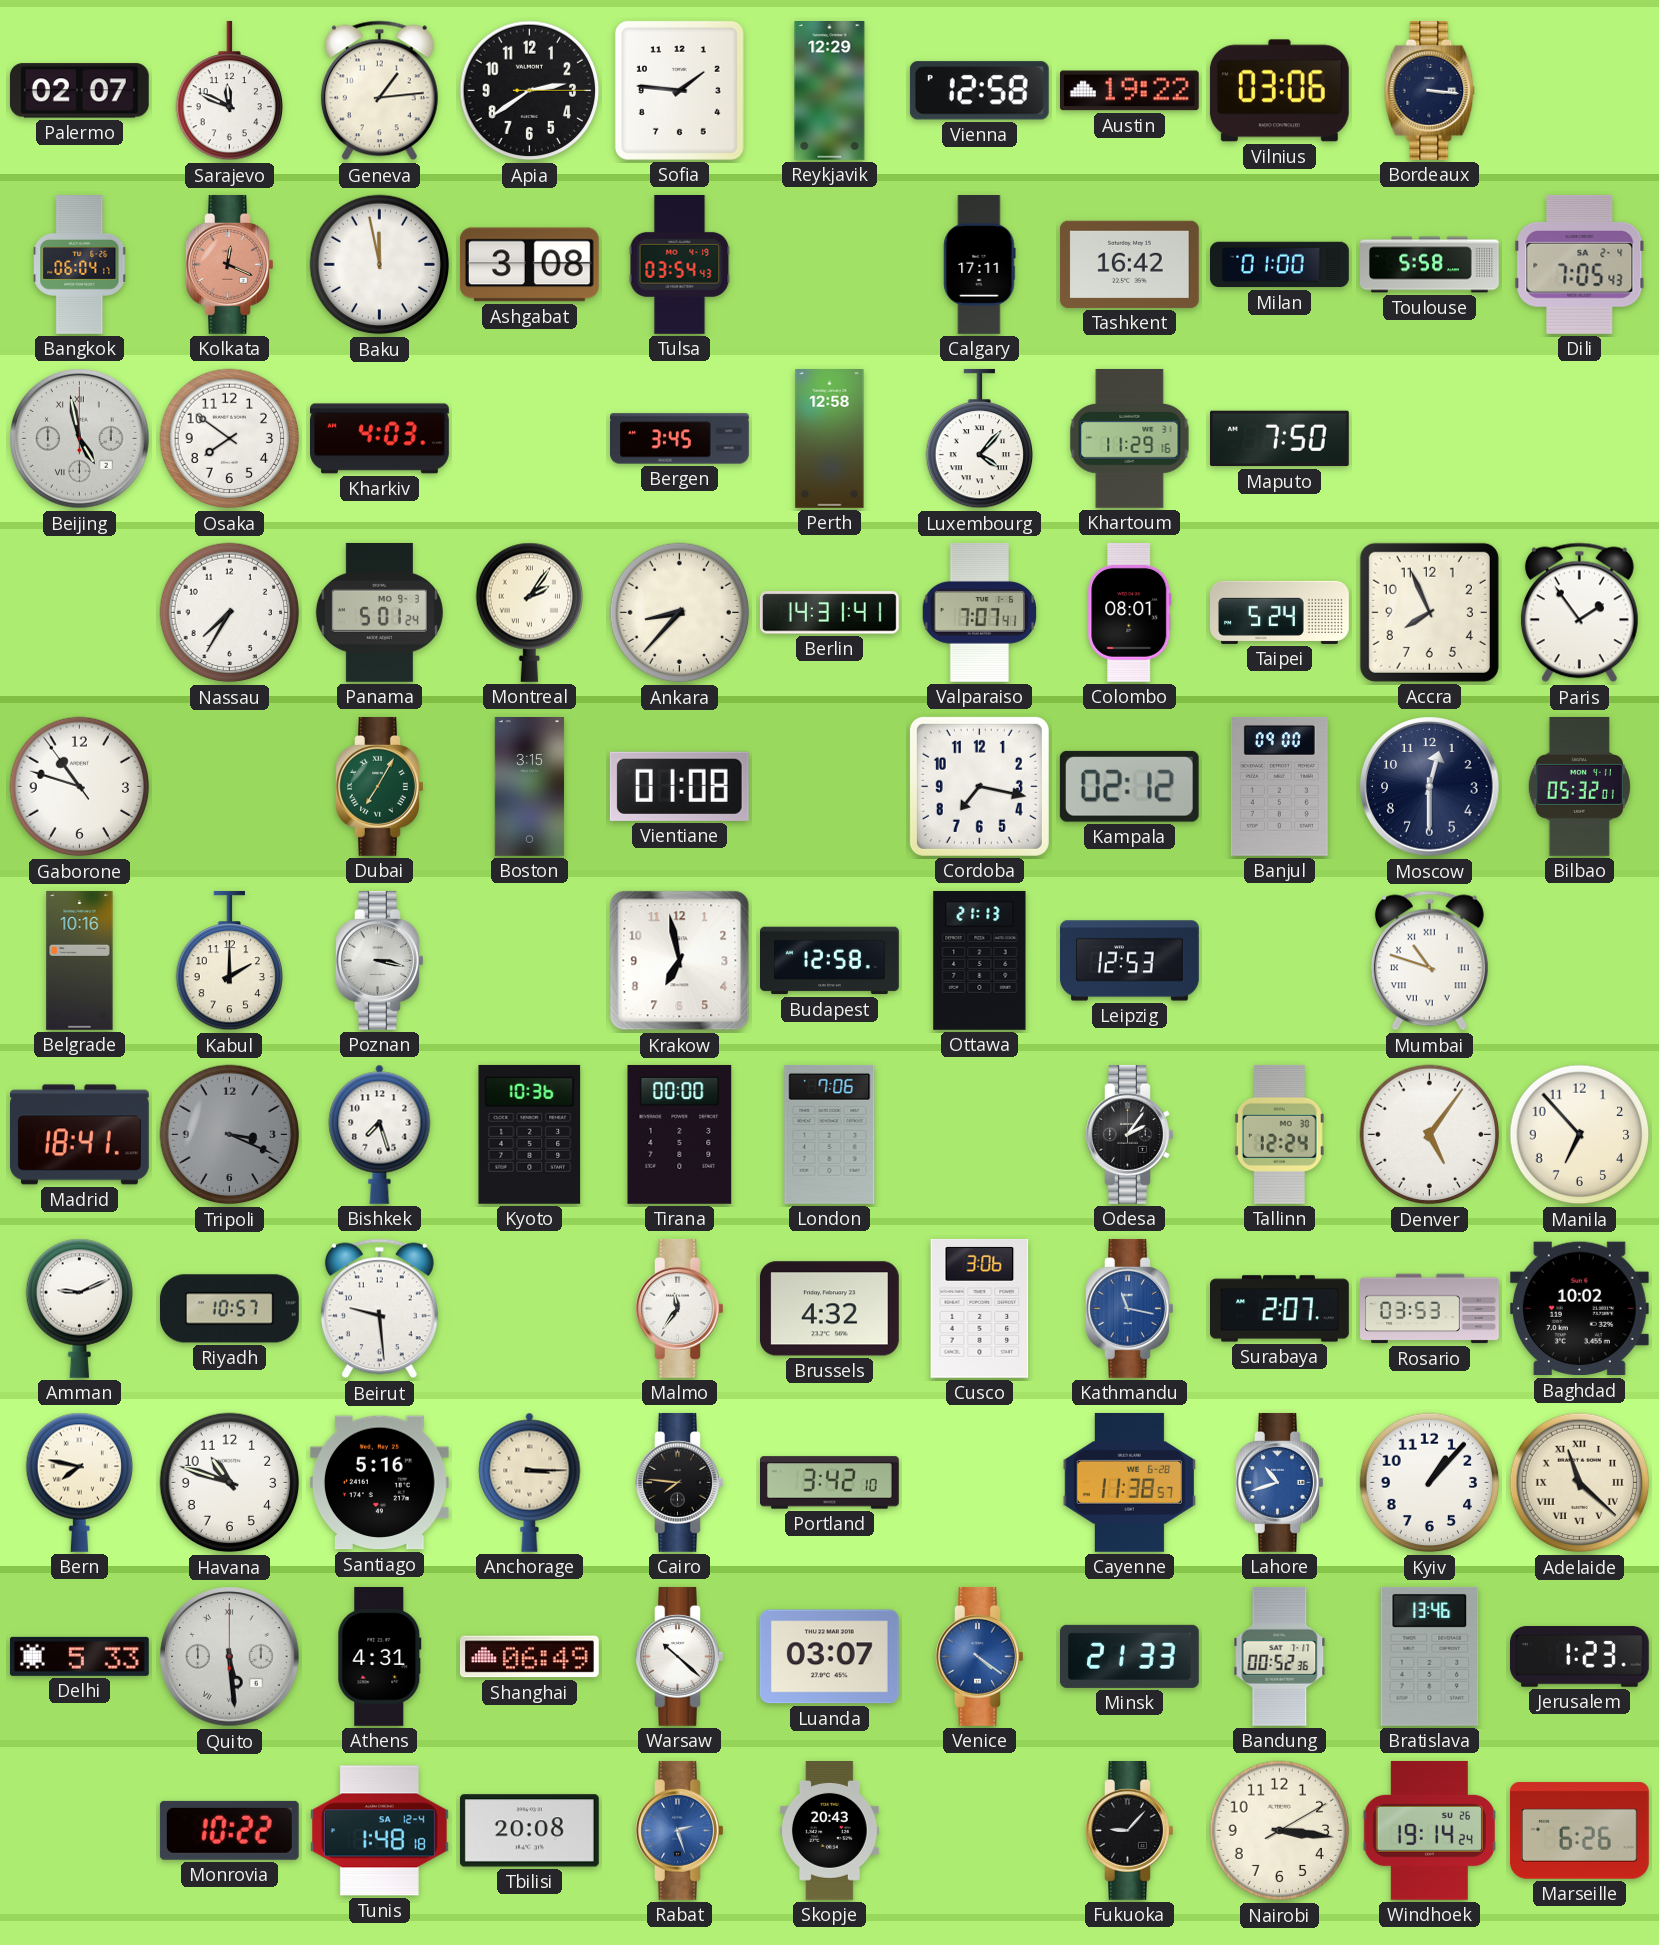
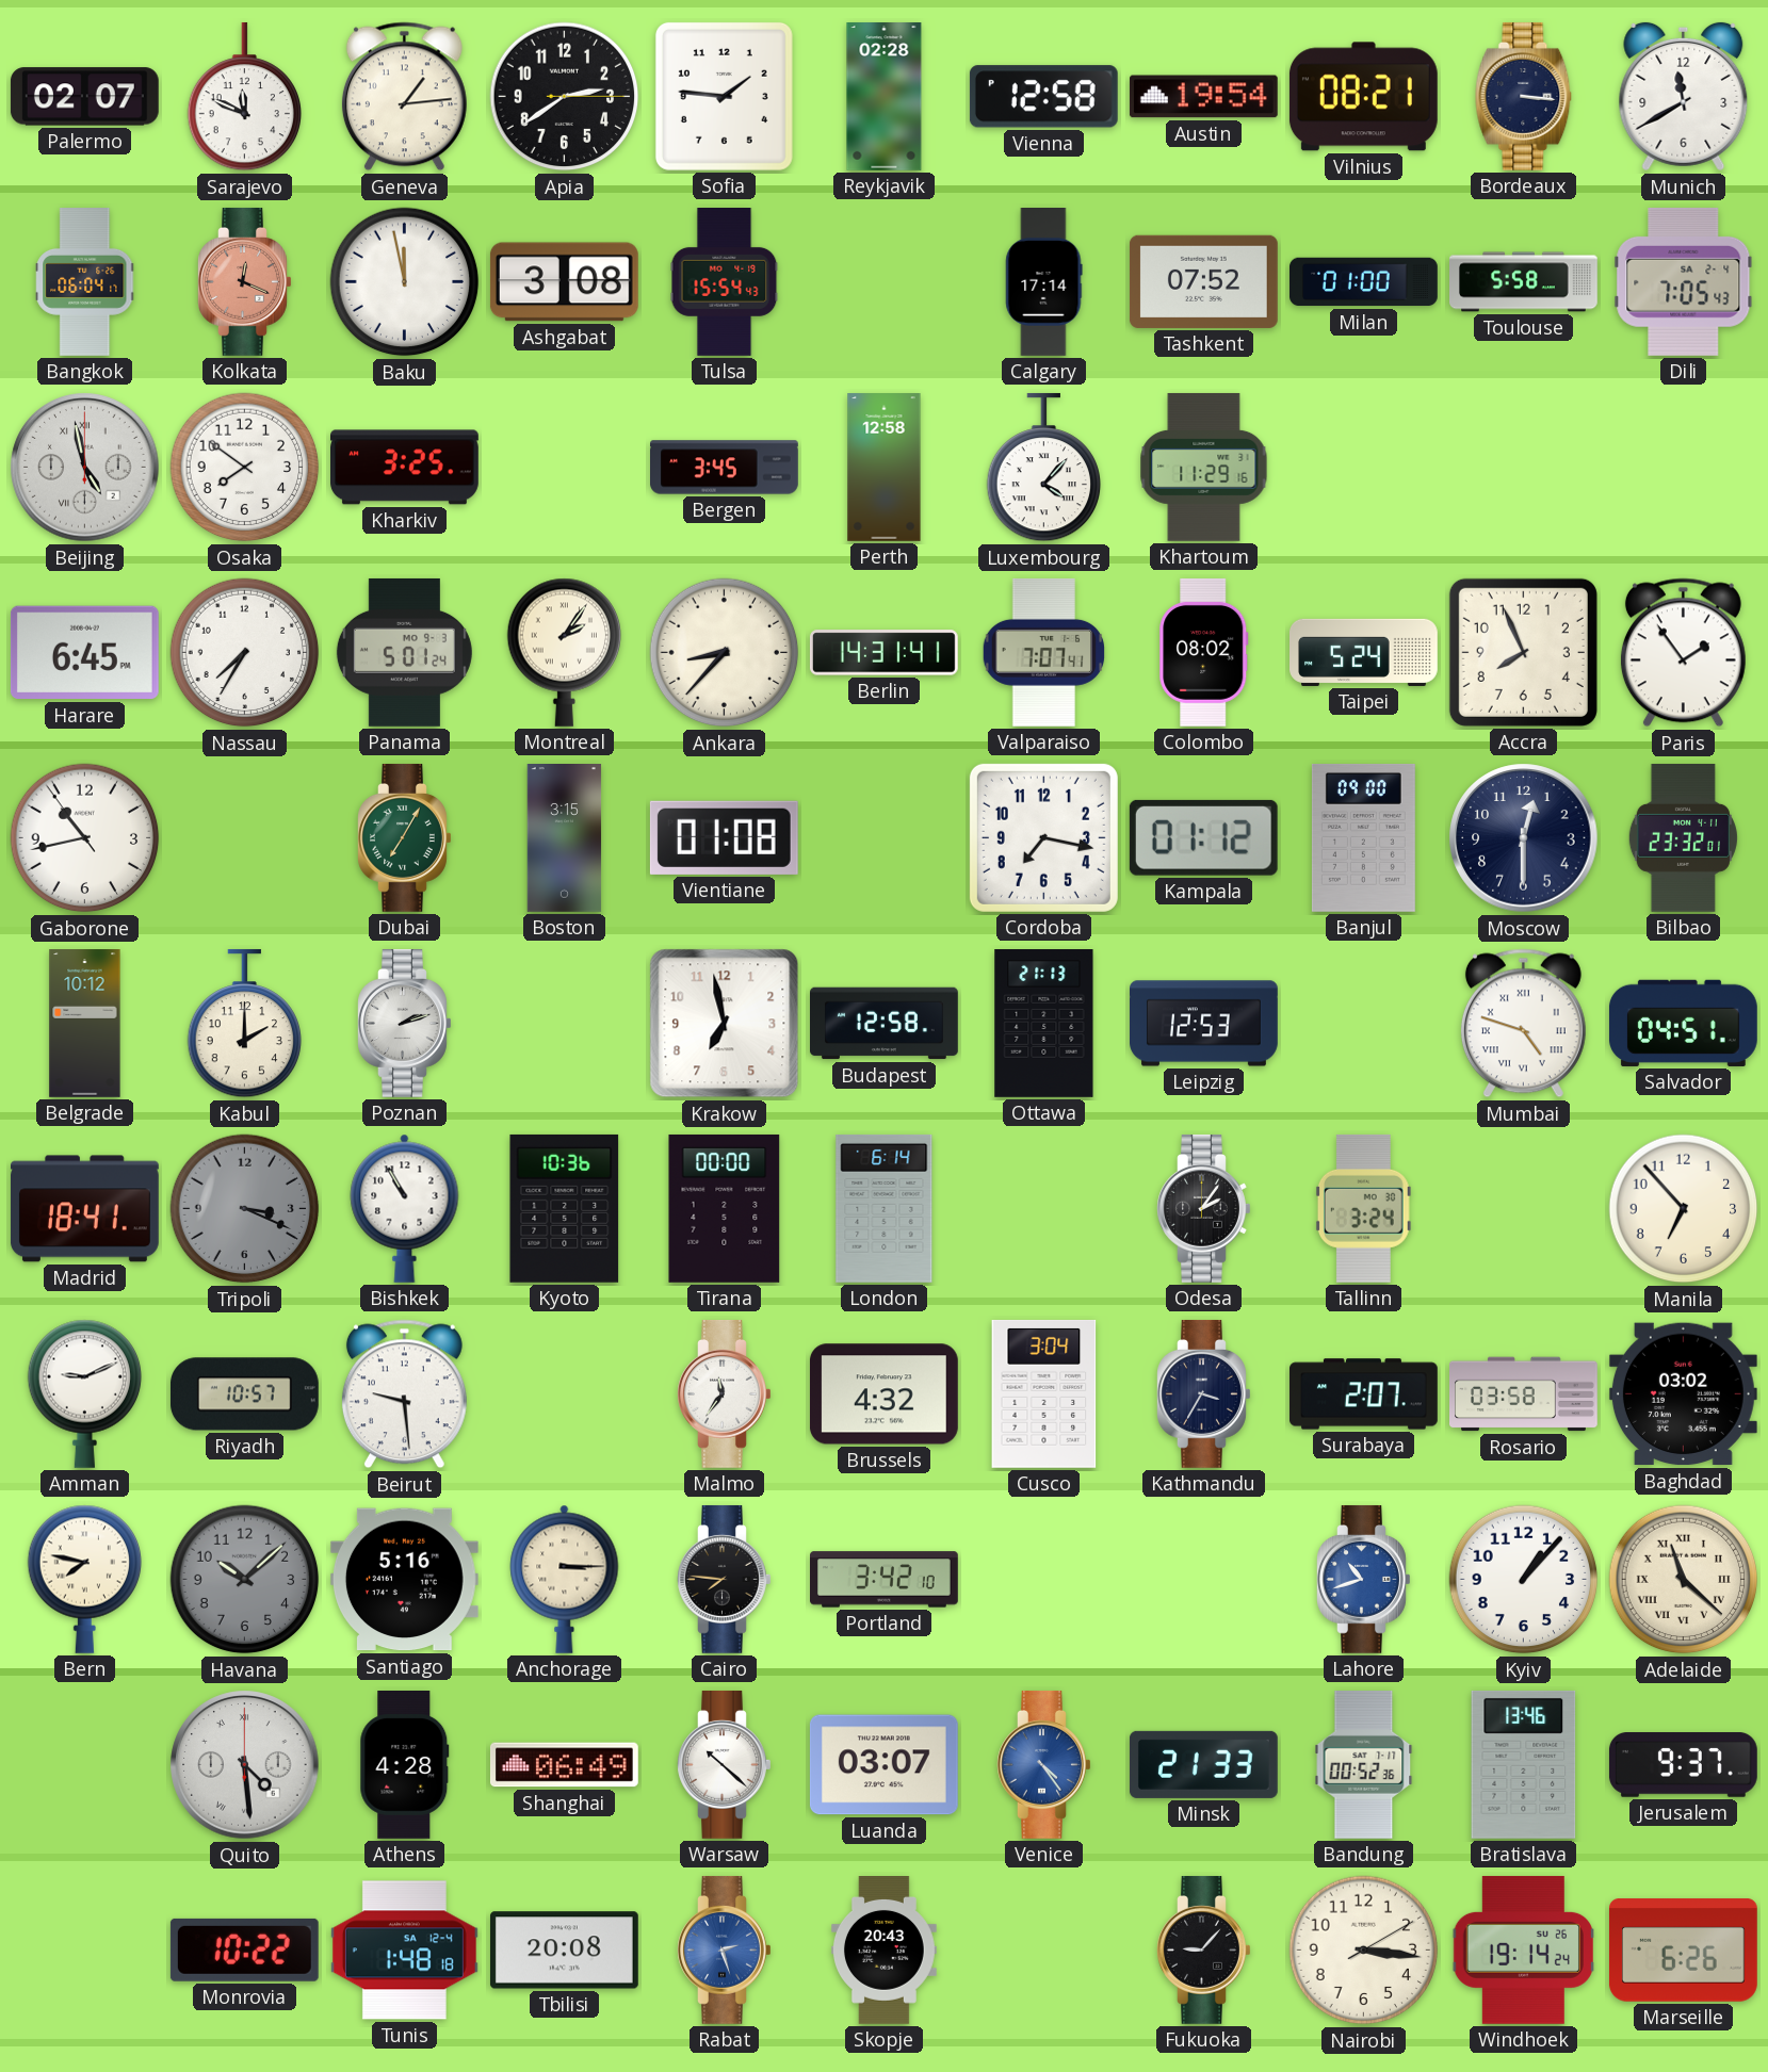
Reykjavik: 12:29 -> 02:28
Austin: 19:22 -> 19:54
Vilnius: 03:06 -> 08:21
Munich: none -> 11:40
Tulsa: 03:54 -> 15:54
Calgary: 17:11 -> 17:14
Tashkent: 16:42 -> 07:52
Kharkiv: 4:03 -> 3:25
Maputo: 7:50 -> none
Harare: none -> 6:45
Colombo: 08:01 -> 08:02
Gaborone: 10:47 -> 10:42
Kampala: 02:12 -> 01:12
Bilbao: 05:32 -> 23:32
Belgrade: 10:16 -> 10:12
Poznan: 3:17 -> 2:12
Mumbai: 10:48 -> 4:48
Salvador: none -> 04:51
Bishkek: 7:27 -> 10:55
London: 7:06 -> 6:14
Tallinn: 12:24 -> 3:24
Denver: 5:06 -> none
Cusco: 3:06 -> 3:04
Kathmandu: 11:17 -> 3:35
Kathmandu dial: blue -> navy
Rosario: 03:53 -> 03:58
Baghdad: 10:02 -> 03:02
Havana: 10:48 -> 10:08
Havana dial: white -> grey
Cayenne: 11:38 -> none
Delhi: 5:33 -> none
Quito: 5:29 -> 4:29
Athens: 4:31 -> 4:28
Venice: 4:21 -> 4:24
Jerusalem: 1:23 -> 9:37
